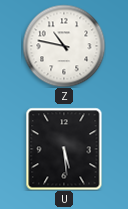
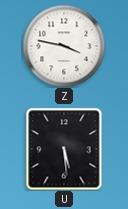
Z: 10:47 -> 3:47
